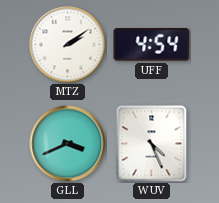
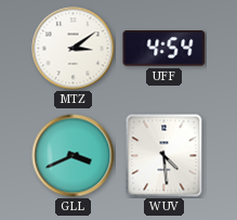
MTZ: 2:09 -> 3:09
WUV: 4:26 -> 4:29
